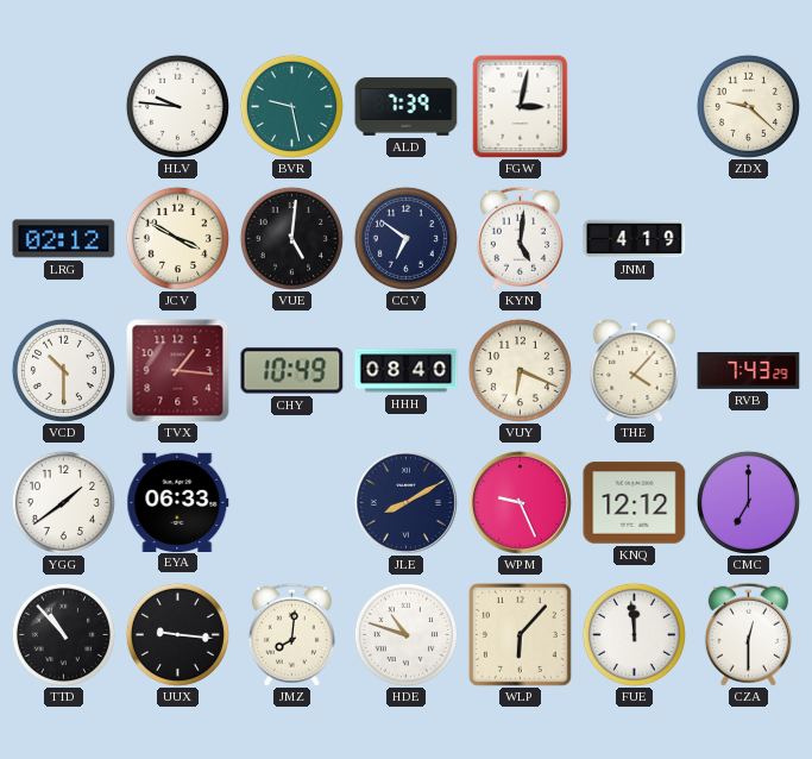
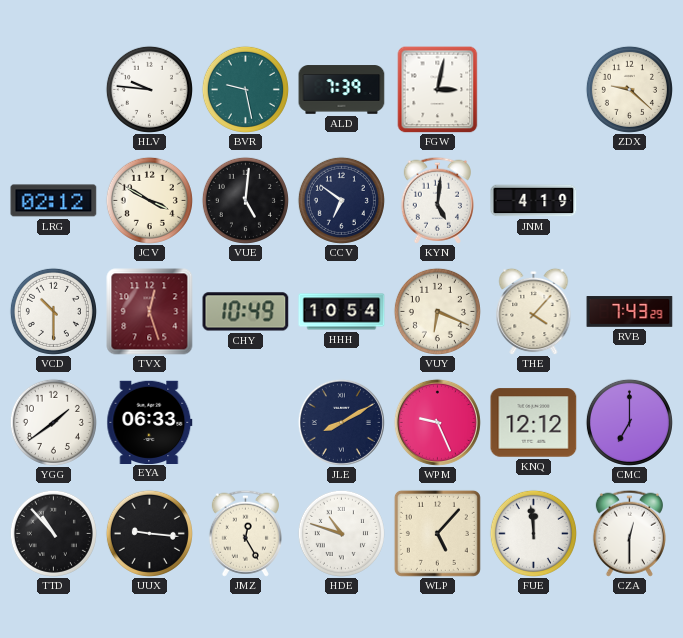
TVX: 1:16 -> 12:27
HHH: 08:40 -> 10:54
JMZ: 8:01 -> 12:25
WLP: 6:07 -> 5:07
